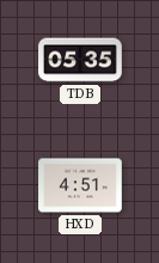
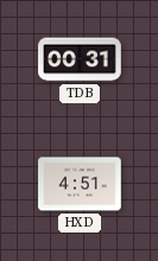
TDB: 05:35 -> 00:31
